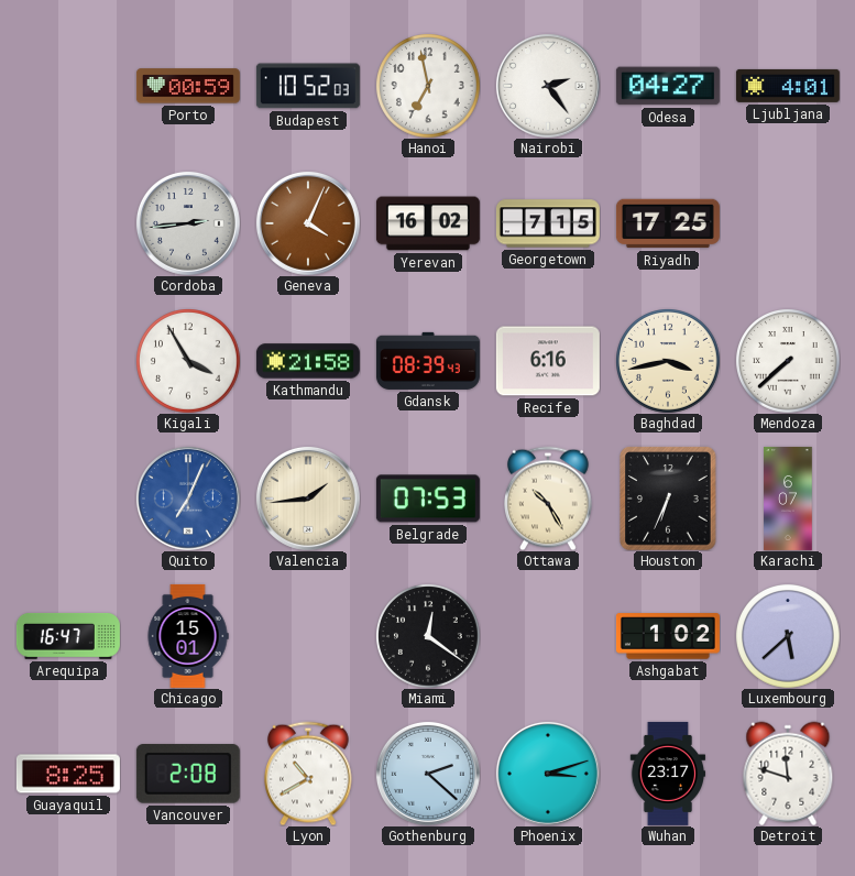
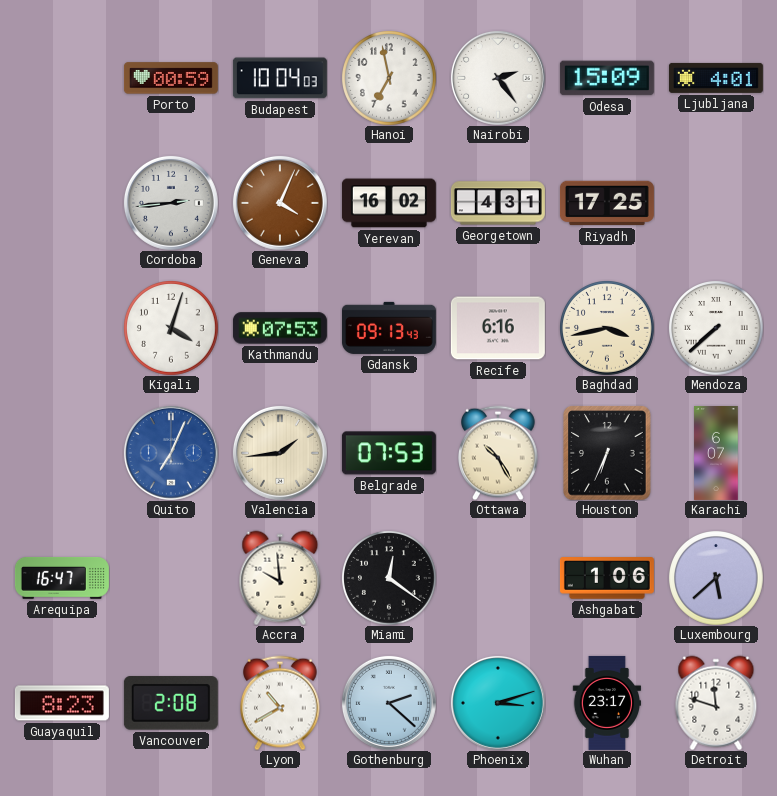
Budapest: 10:52 -> 10:04
Odesa: 04:27 -> 15:09
Georgetown: 7:15 -> 4:31
Kigali: 3:55 -> 4:03
Kathmandu: 21:58 -> 07:53
Gdansk: 08:39 -> 09:13
Chicago: 15:01 -> none
Accra: none -> 9:59
Ashgabat: 1:02 -> 1:06
Guayaquil: 8:25 -> 8:23
